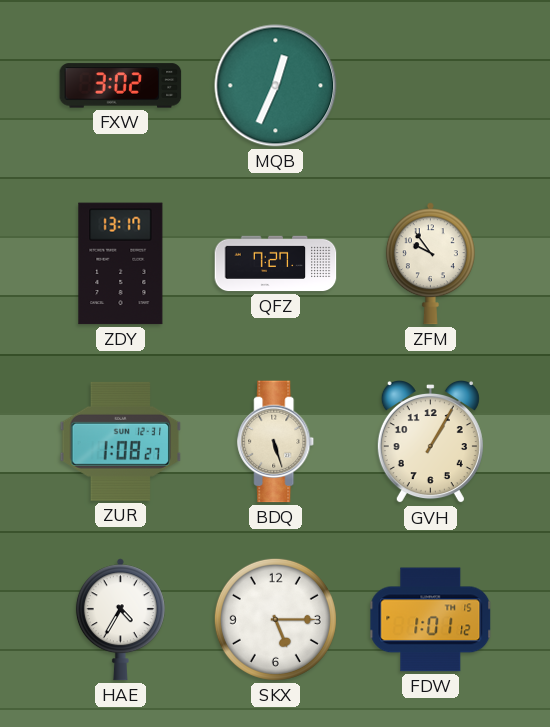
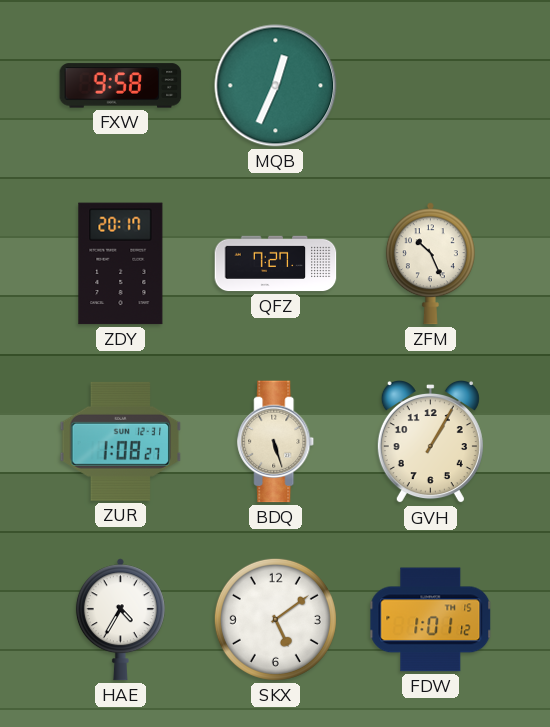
FXW: 3:02 -> 9:58
ZDY: 13:17 -> 20:17
ZFM: 9:54 -> 10:26
SKX: 5:15 -> 5:09
